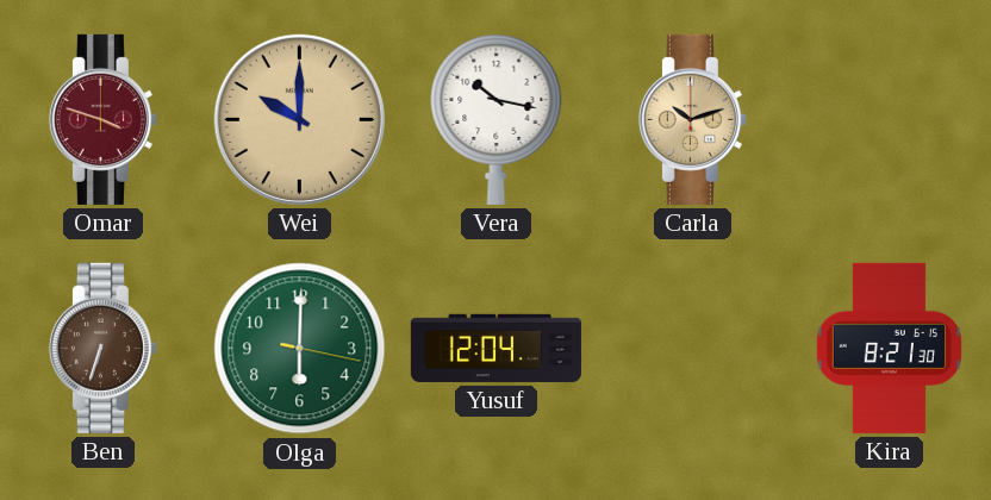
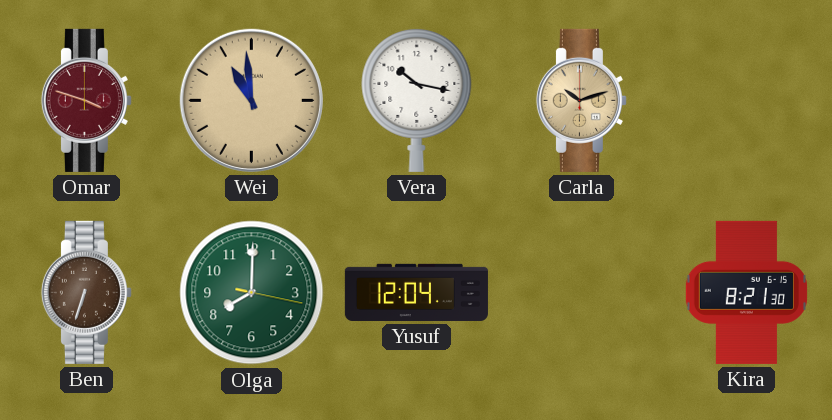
Wei: 10:00 -> 10:59
Olga: 6:00 -> 8:00
